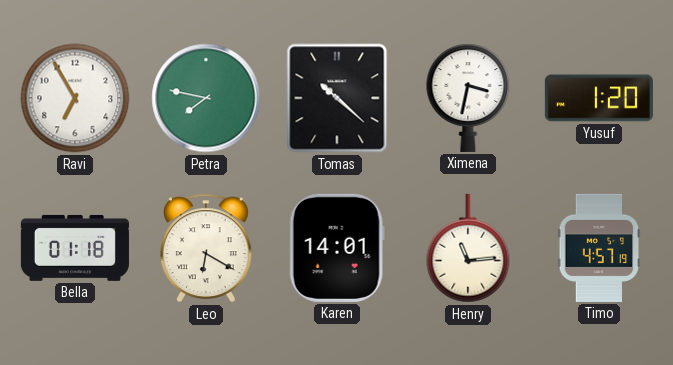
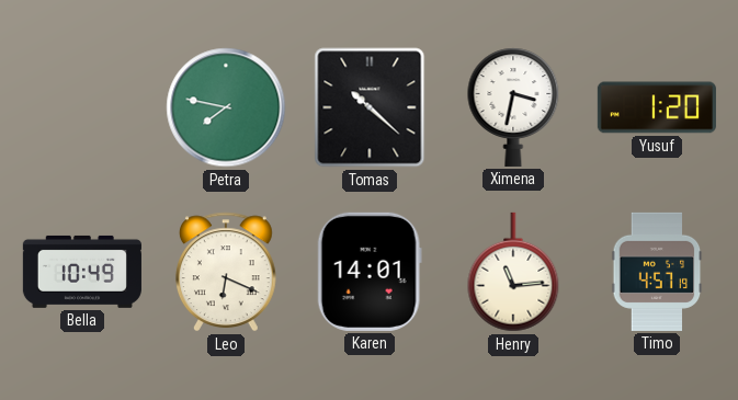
Ravi: 6:55 -> none
Bella: 01:18 -> 10:49
Leo: 6:20 -> 6:19
